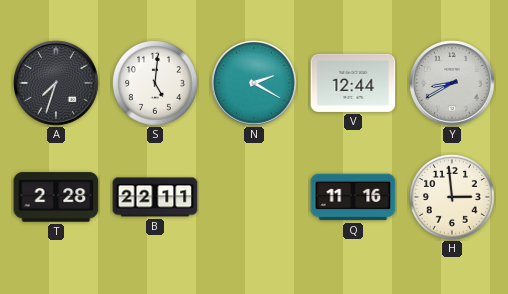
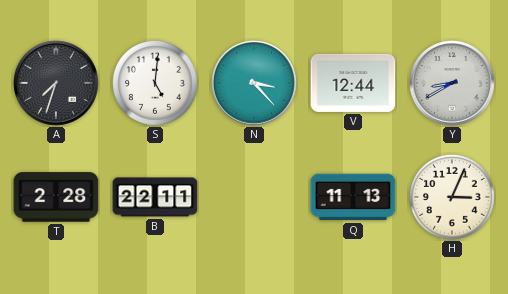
N: 2:20 -> 3:23
Q: 11:16 -> 11:13
H: 2:59 -> 3:04
